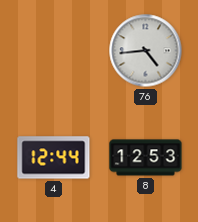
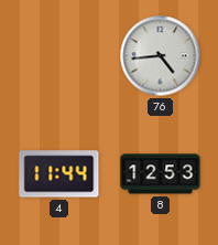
4: 12:44 -> 11:44
